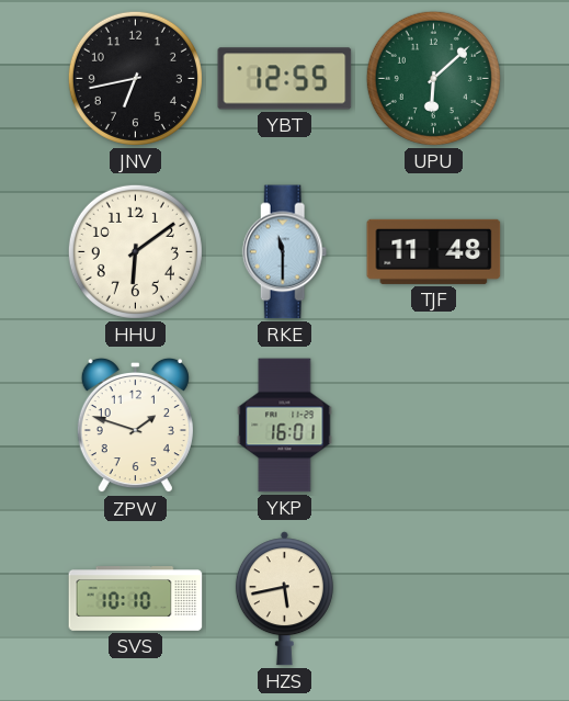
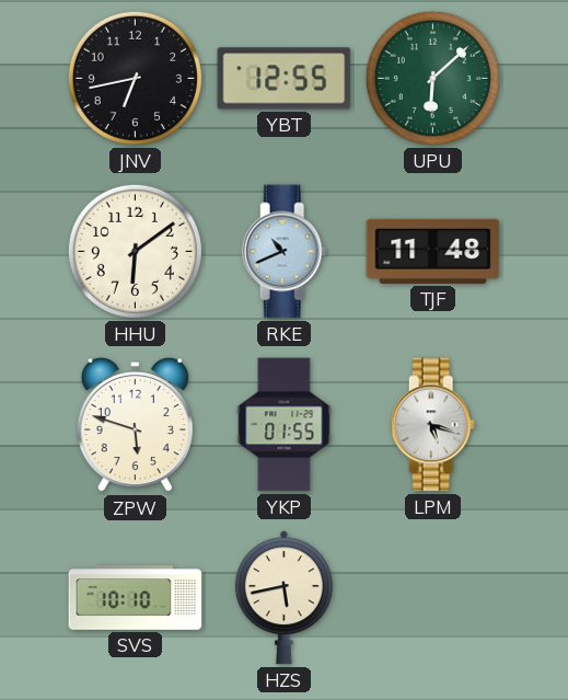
RKE: 11:30 -> 10:41
ZPW: 1:48 -> 5:48
YKP: 16:01 -> 01:55
LPM: none -> 5:18
